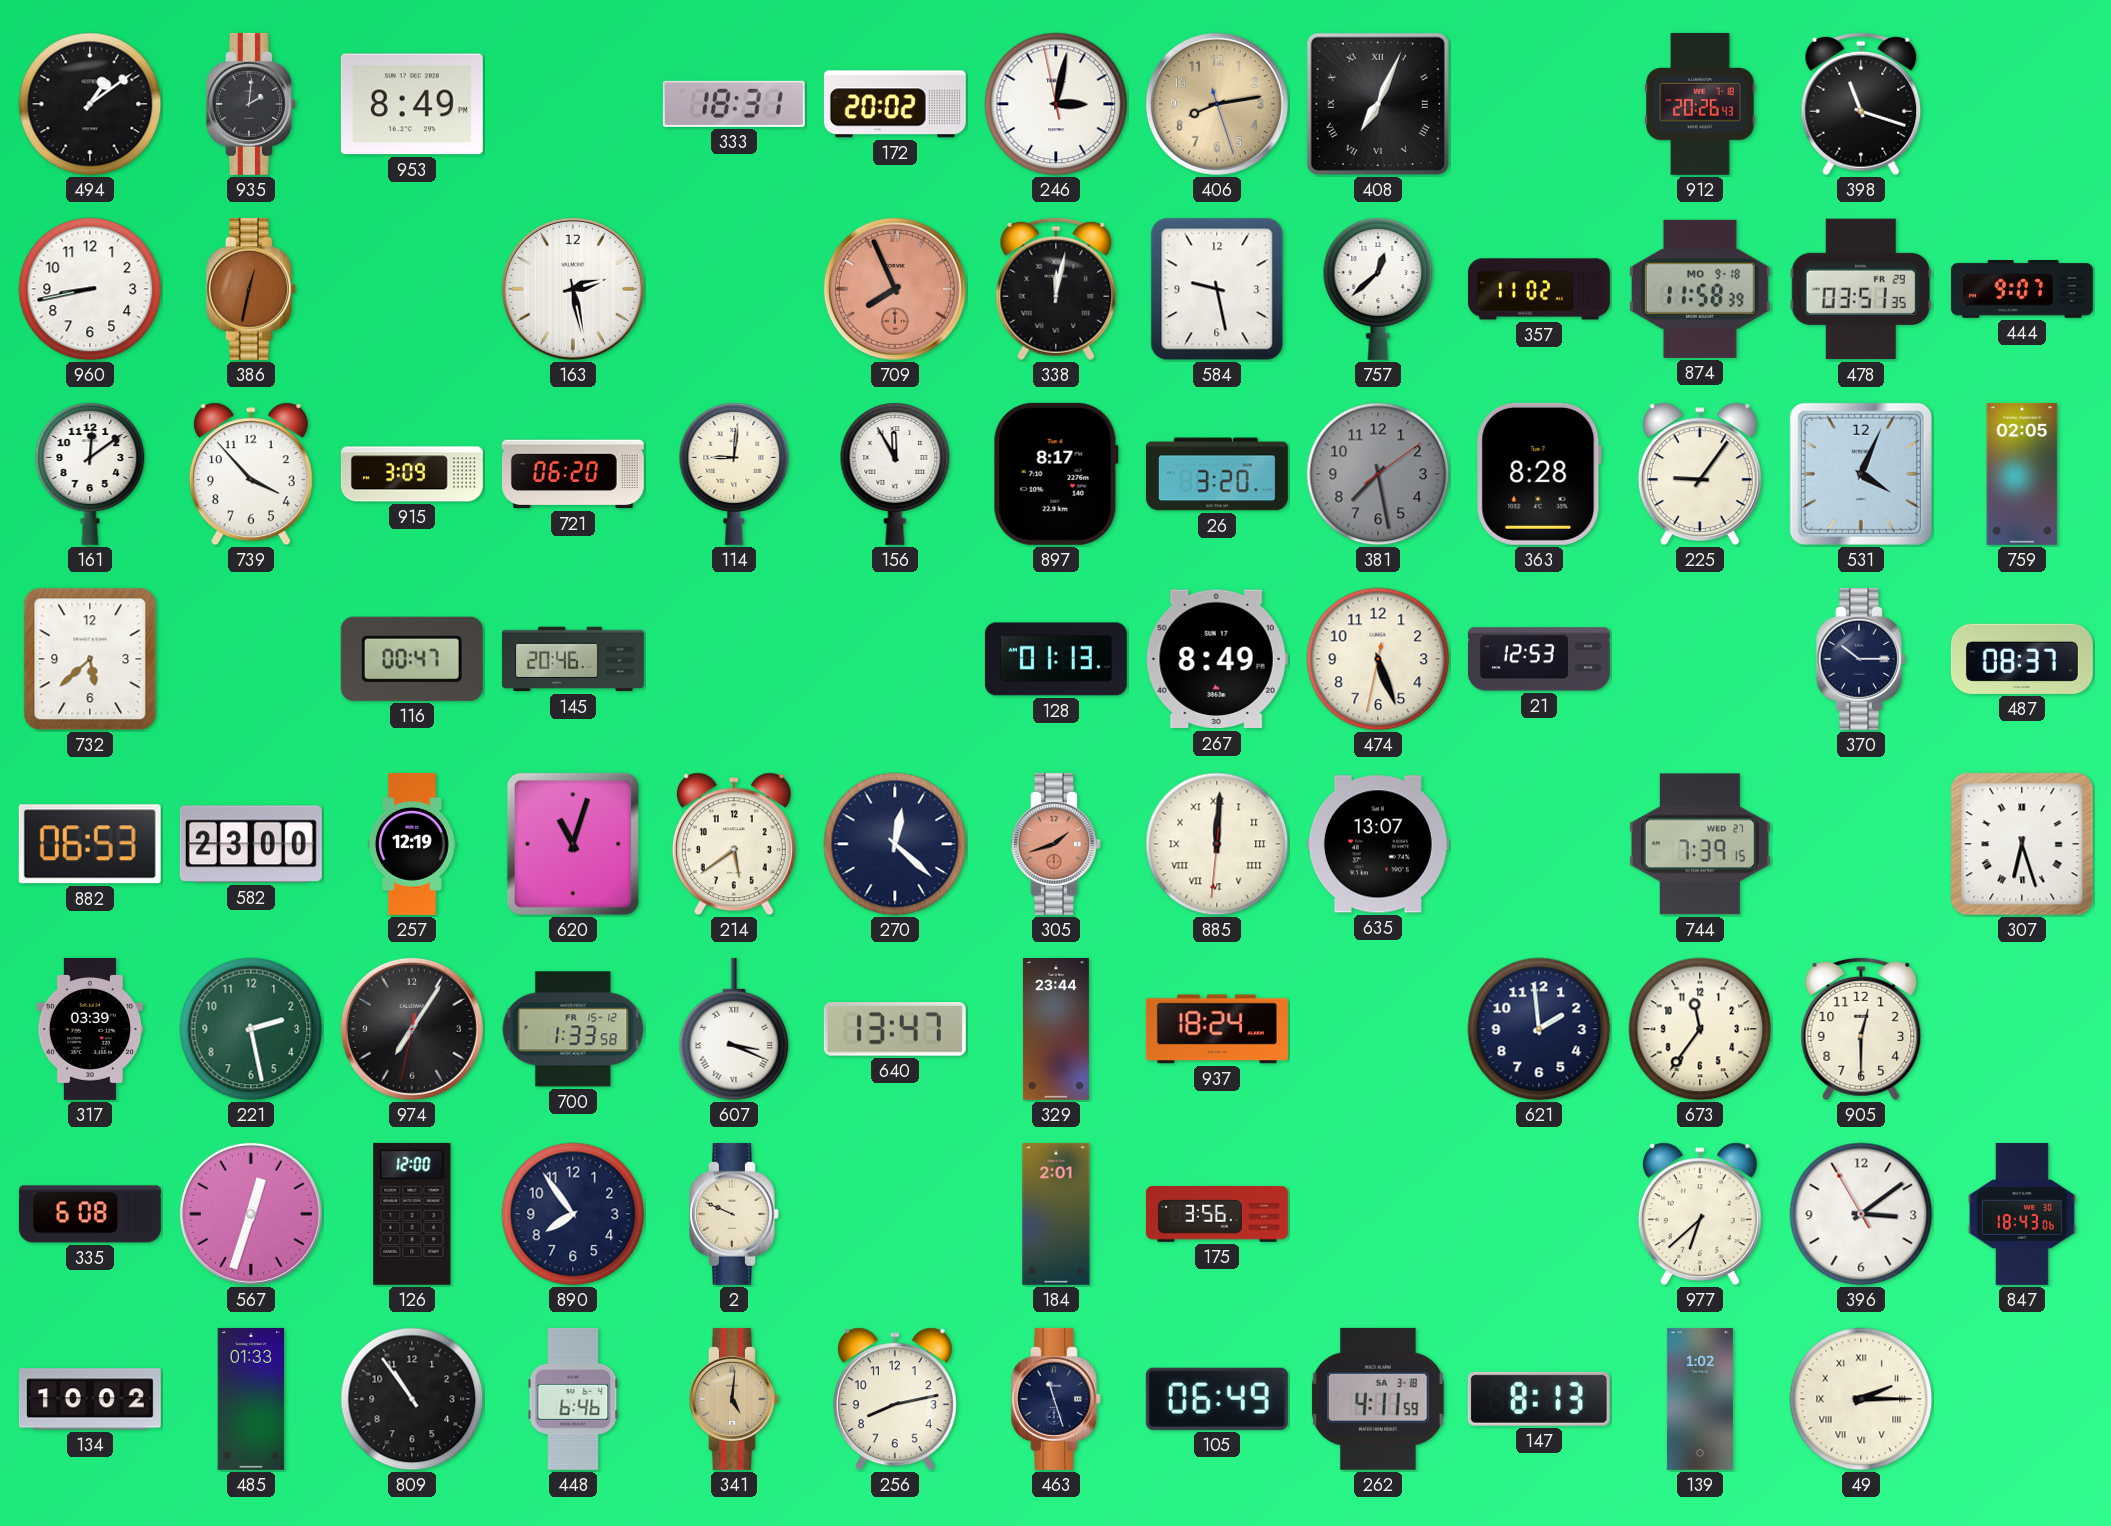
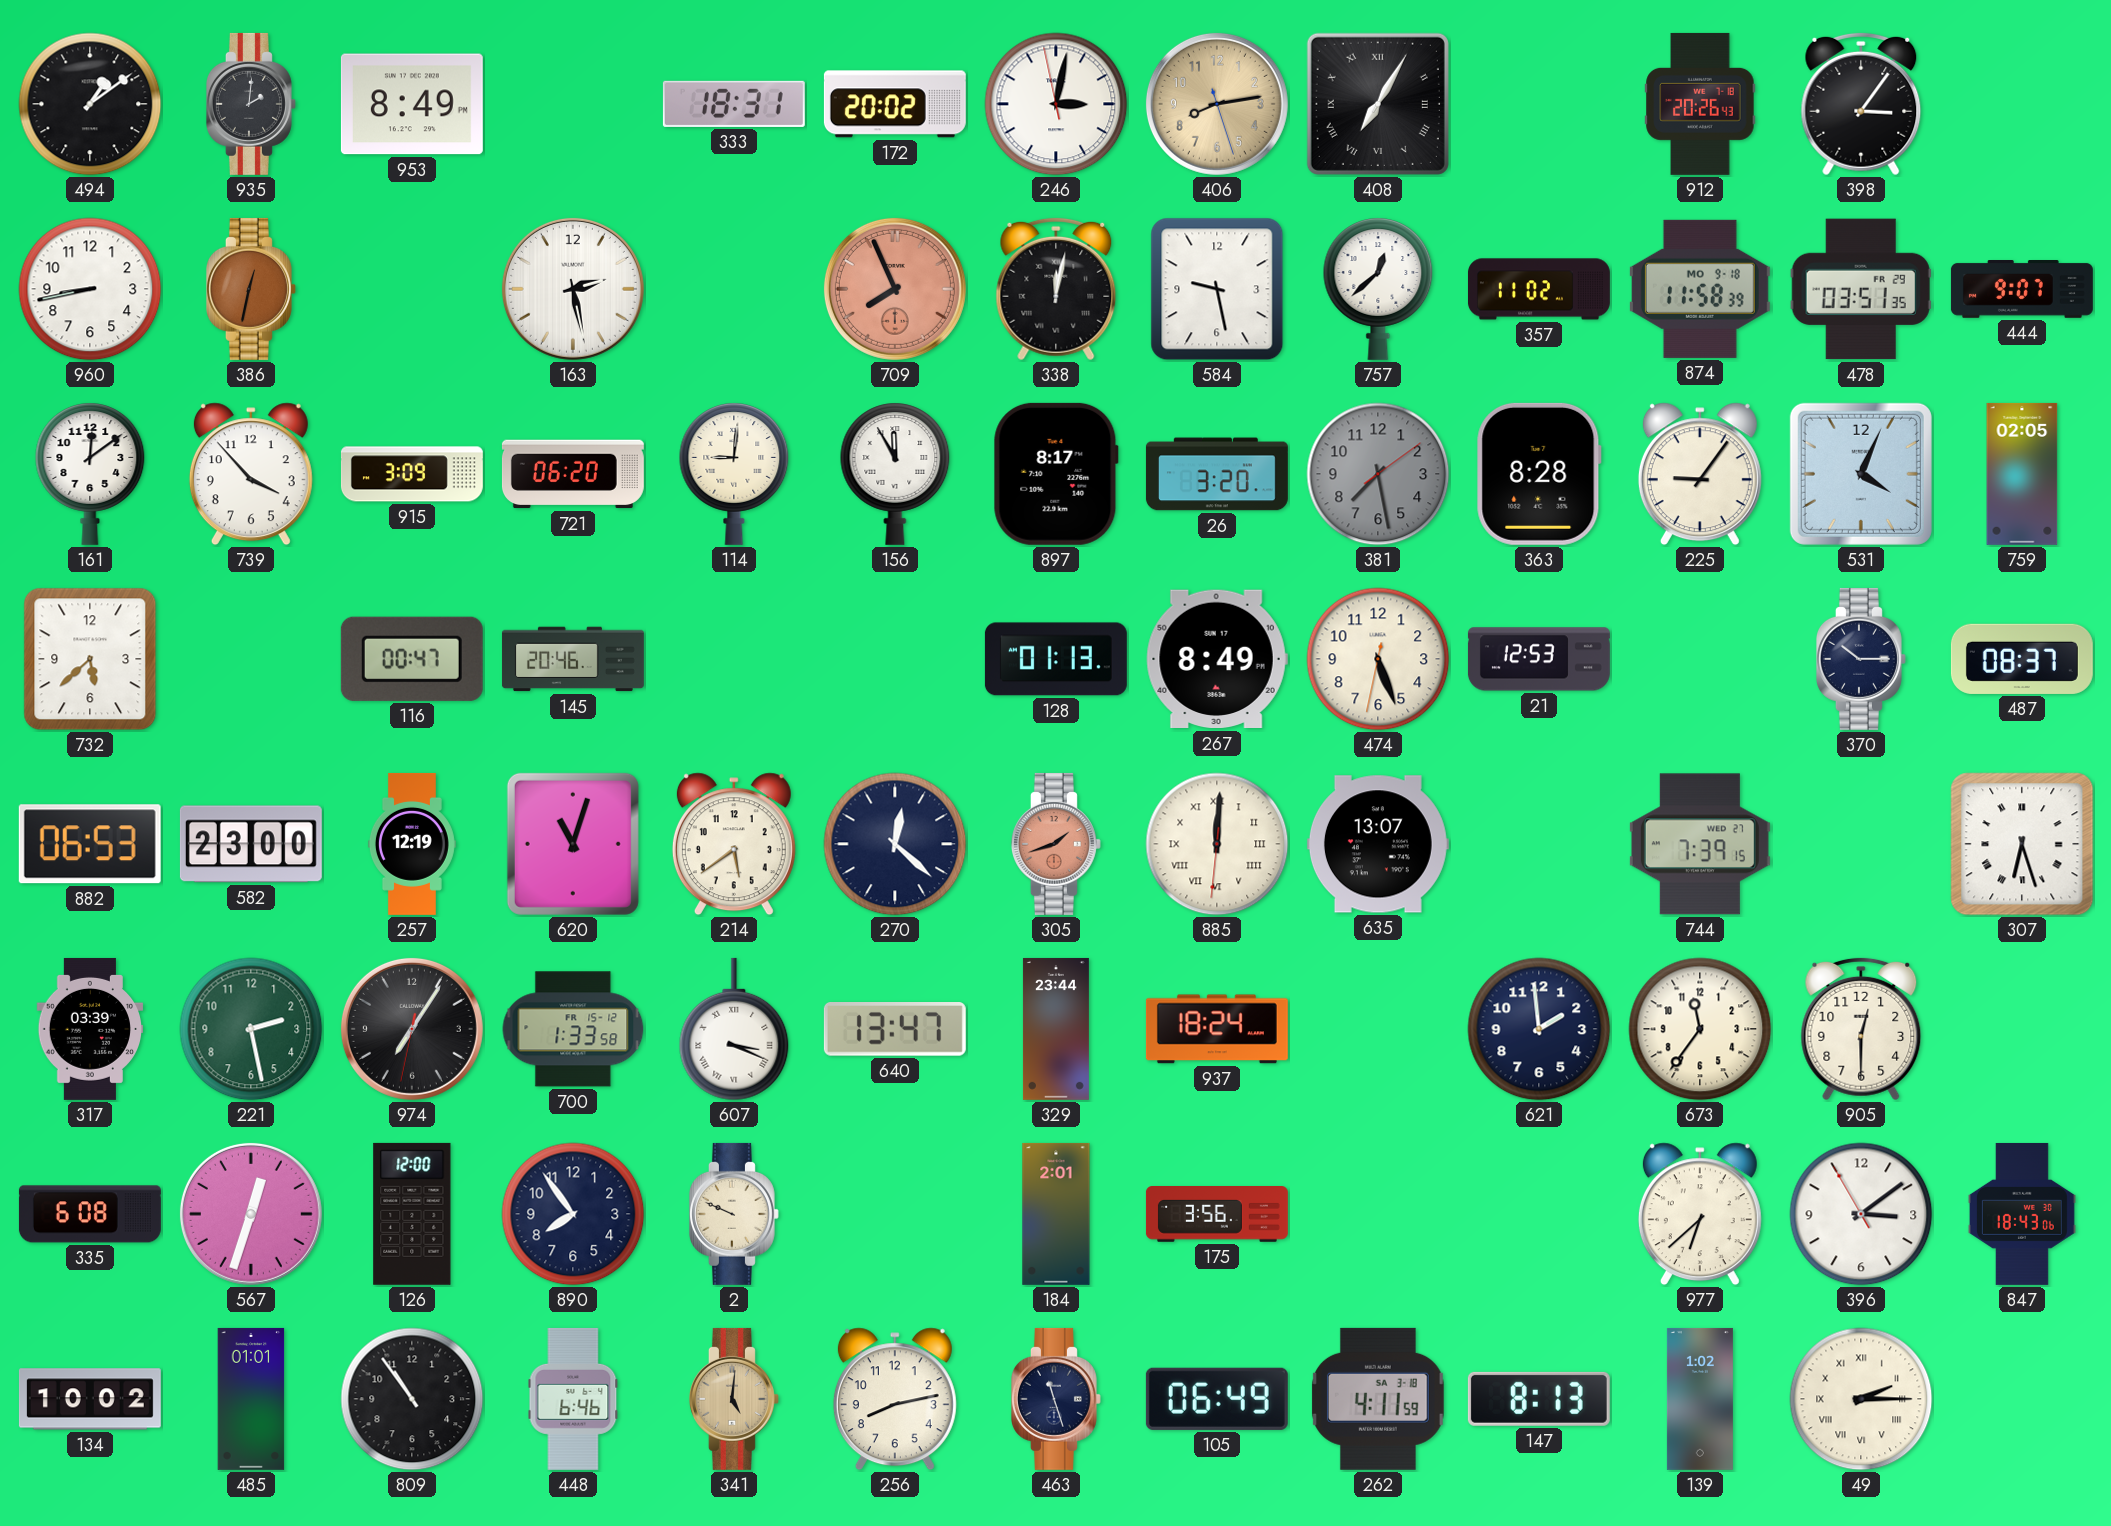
408: 7:04 -> 7:05
398: 11:18 -> 3:06
485: 01:33 -> 01:01
